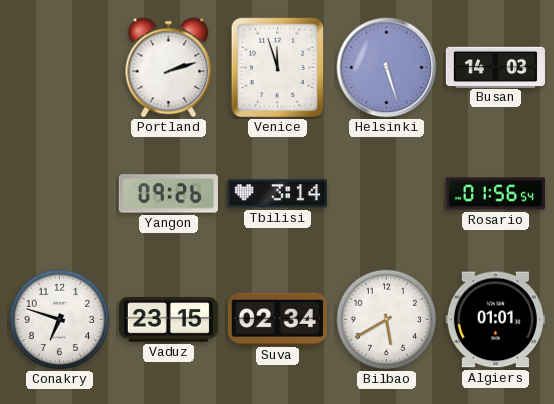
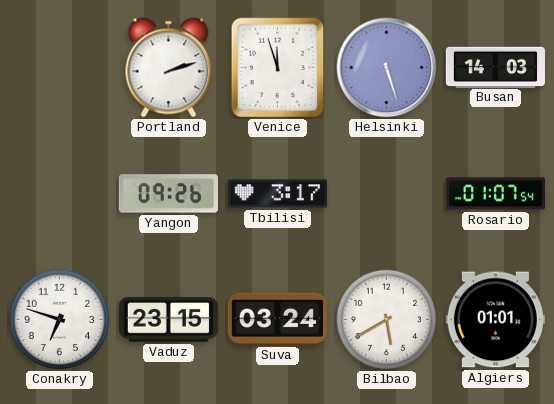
Tbilisi: 3:14 -> 3:17
Rosario: 01:56 -> 01:07
Suva: 02:34 -> 03:24
